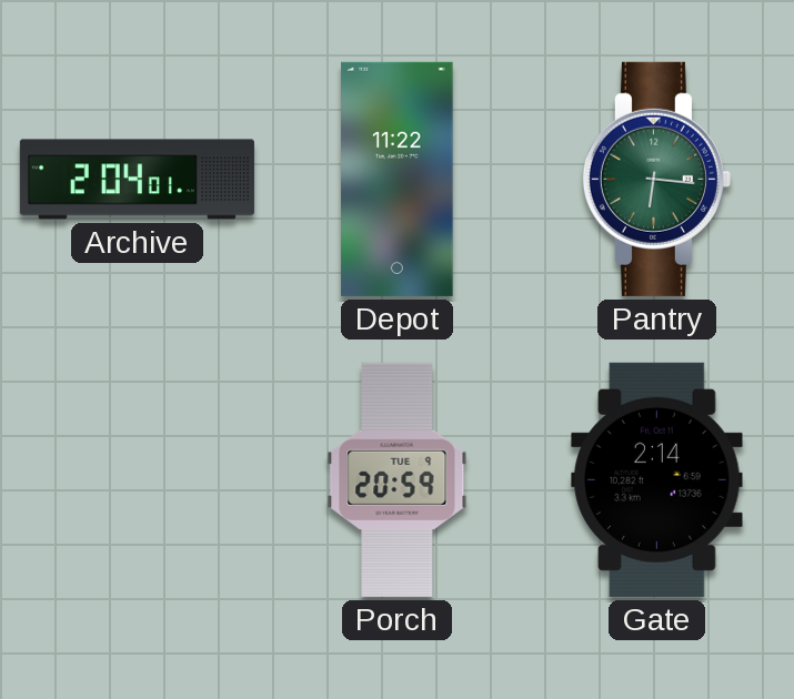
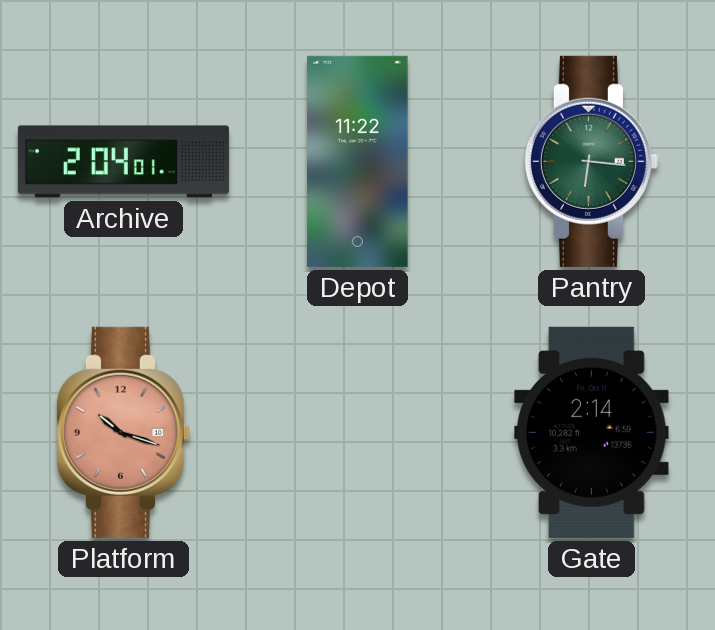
Platform: none -> 10:18
Porch: 20:59 -> none
